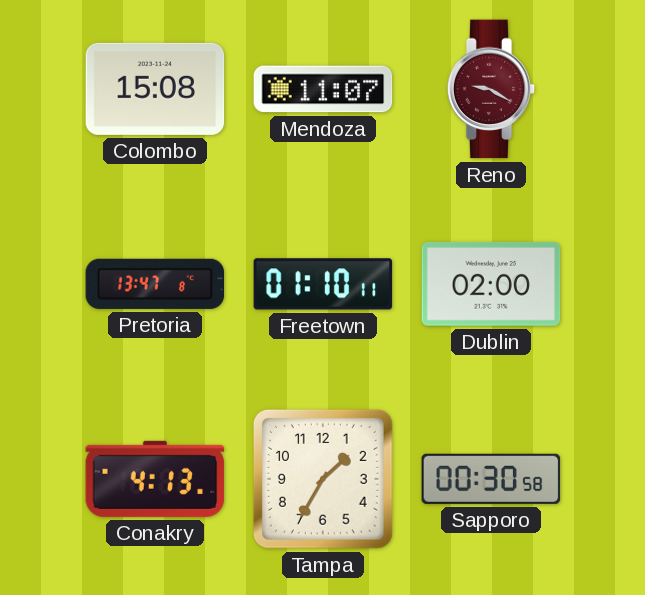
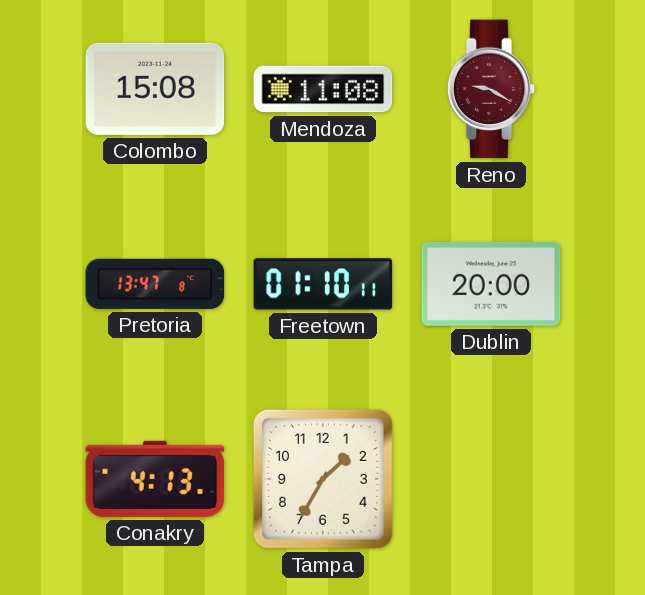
Mendoza: 11:07 -> 11:08
Dublin: 02:00 -> 20:00
Sapporo: 00:30 -> none
